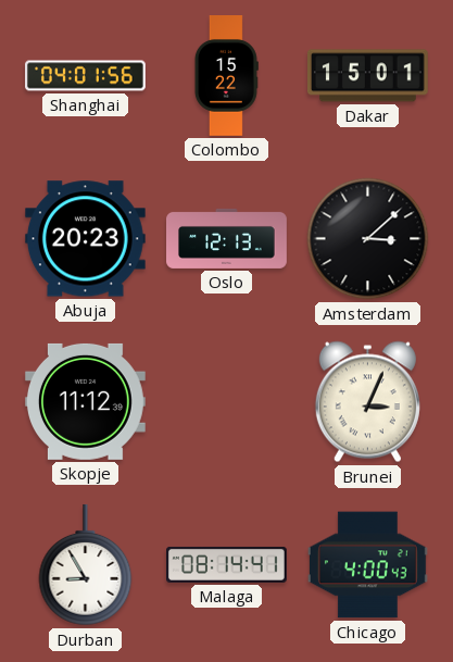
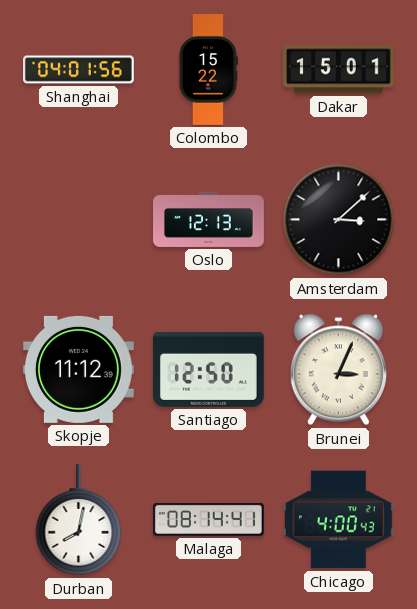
Abuja: 20:23 -> none
Santiago: none -> 12:50
Durban: 8:55 -> 8:02
